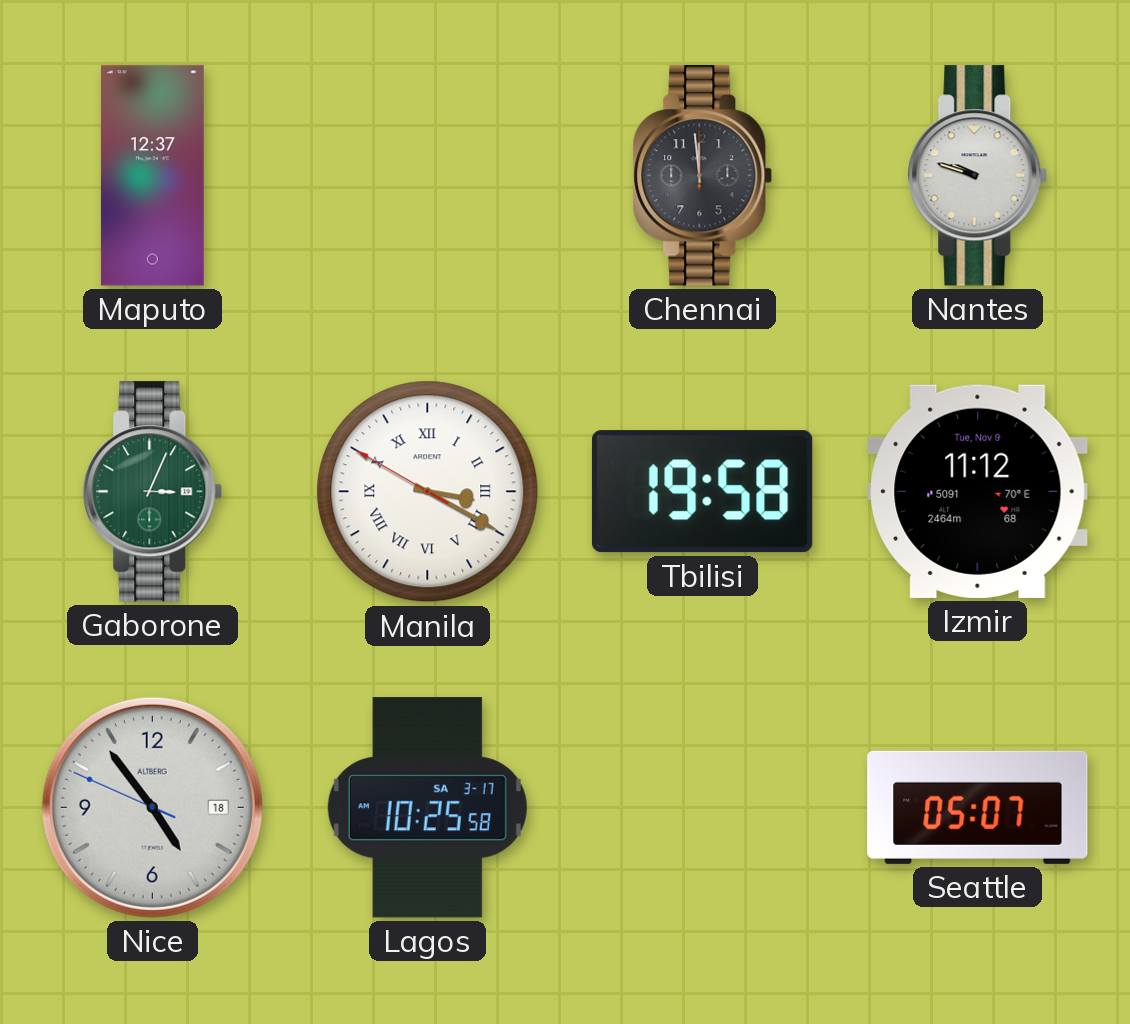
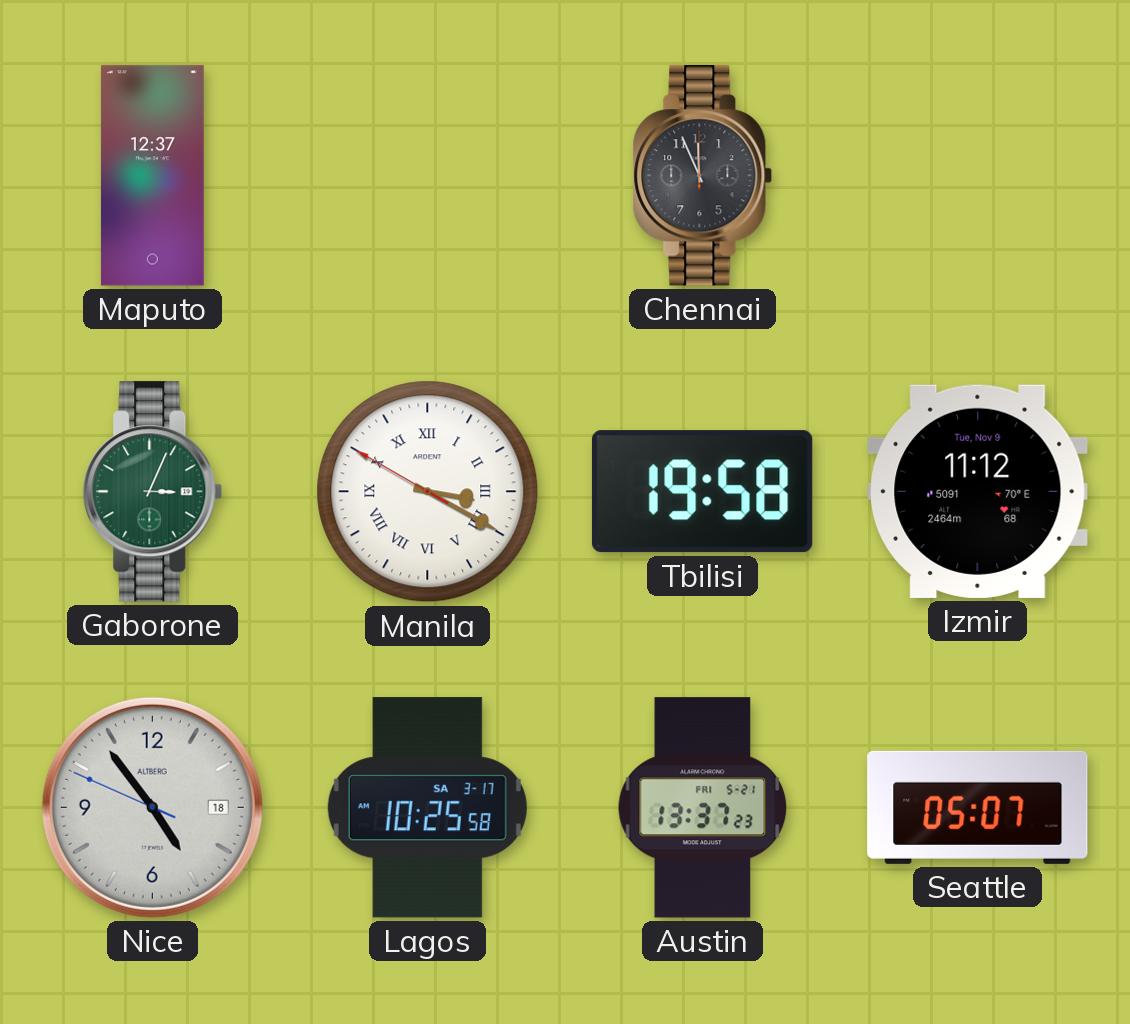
Chennai: 11:59 -> 11:56
Nantes: 9:48 -> none
Austin: none -> 13:37
